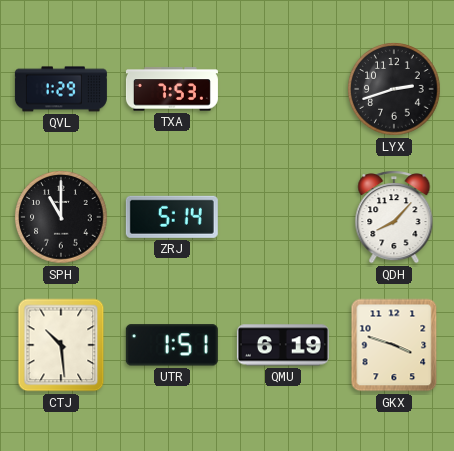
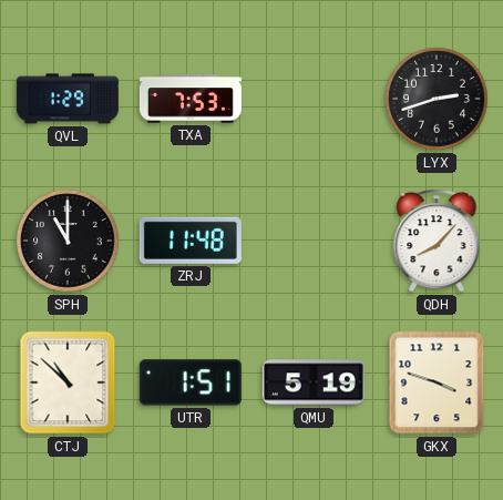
ZRJ: 5:14 -> 11:48
CTJ: 10:29 -> 10:52
QMU: 6:19 -> 5:19
